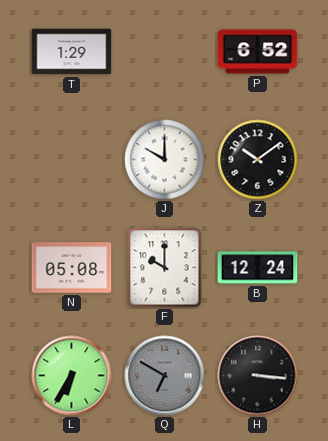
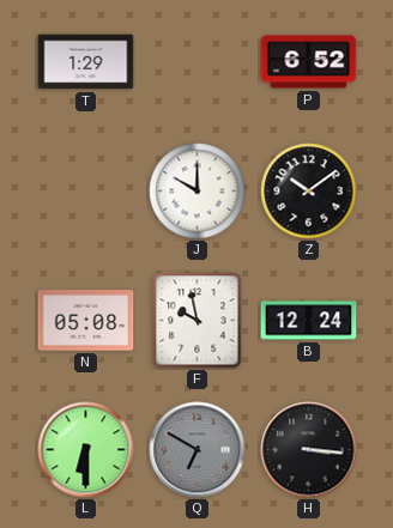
F: 10:00 -> 9:58
L: 6:35 -> 6:30
